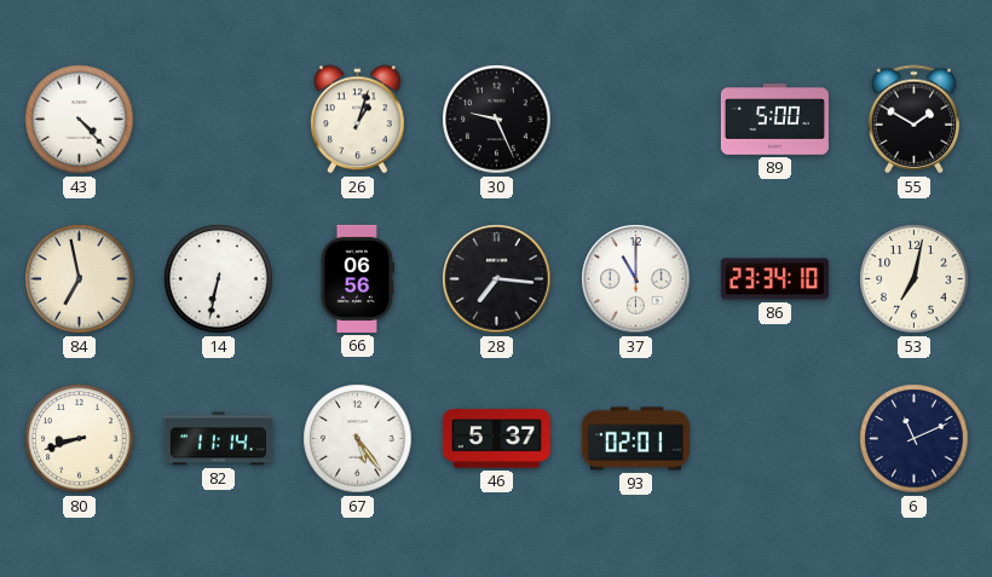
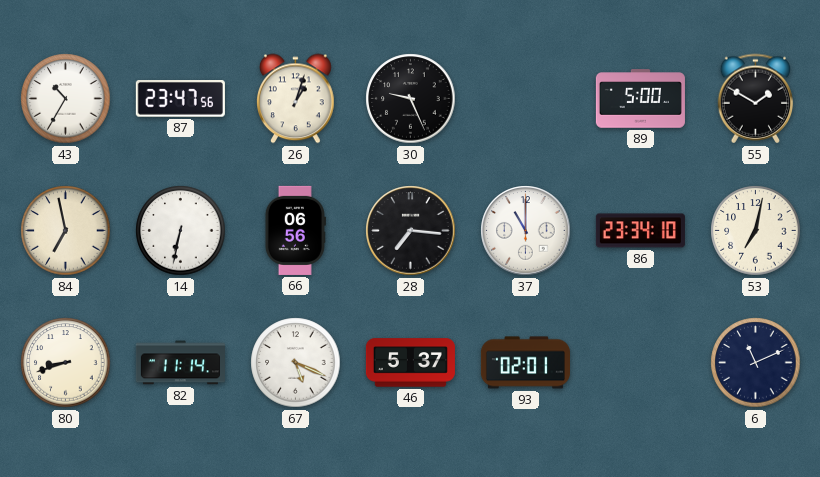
43: 4:23 -> 10:35
87: none -> 23:47
67: 5:24 -> 5:19
